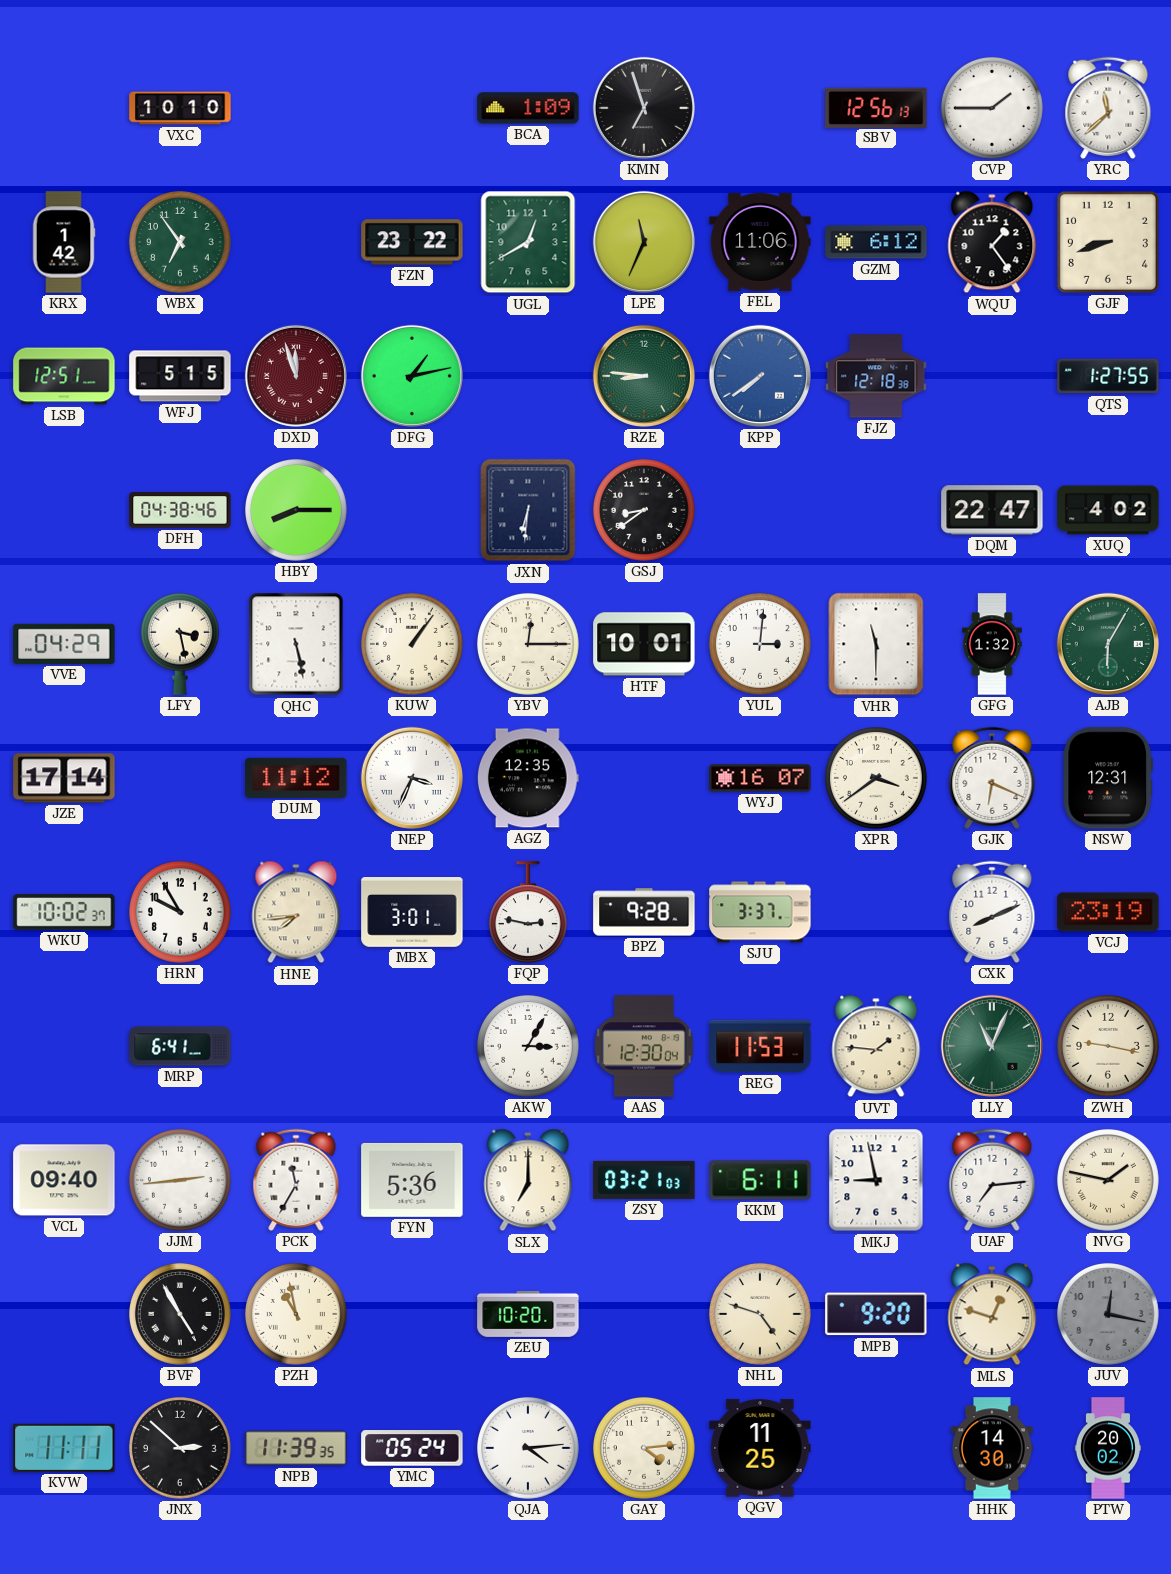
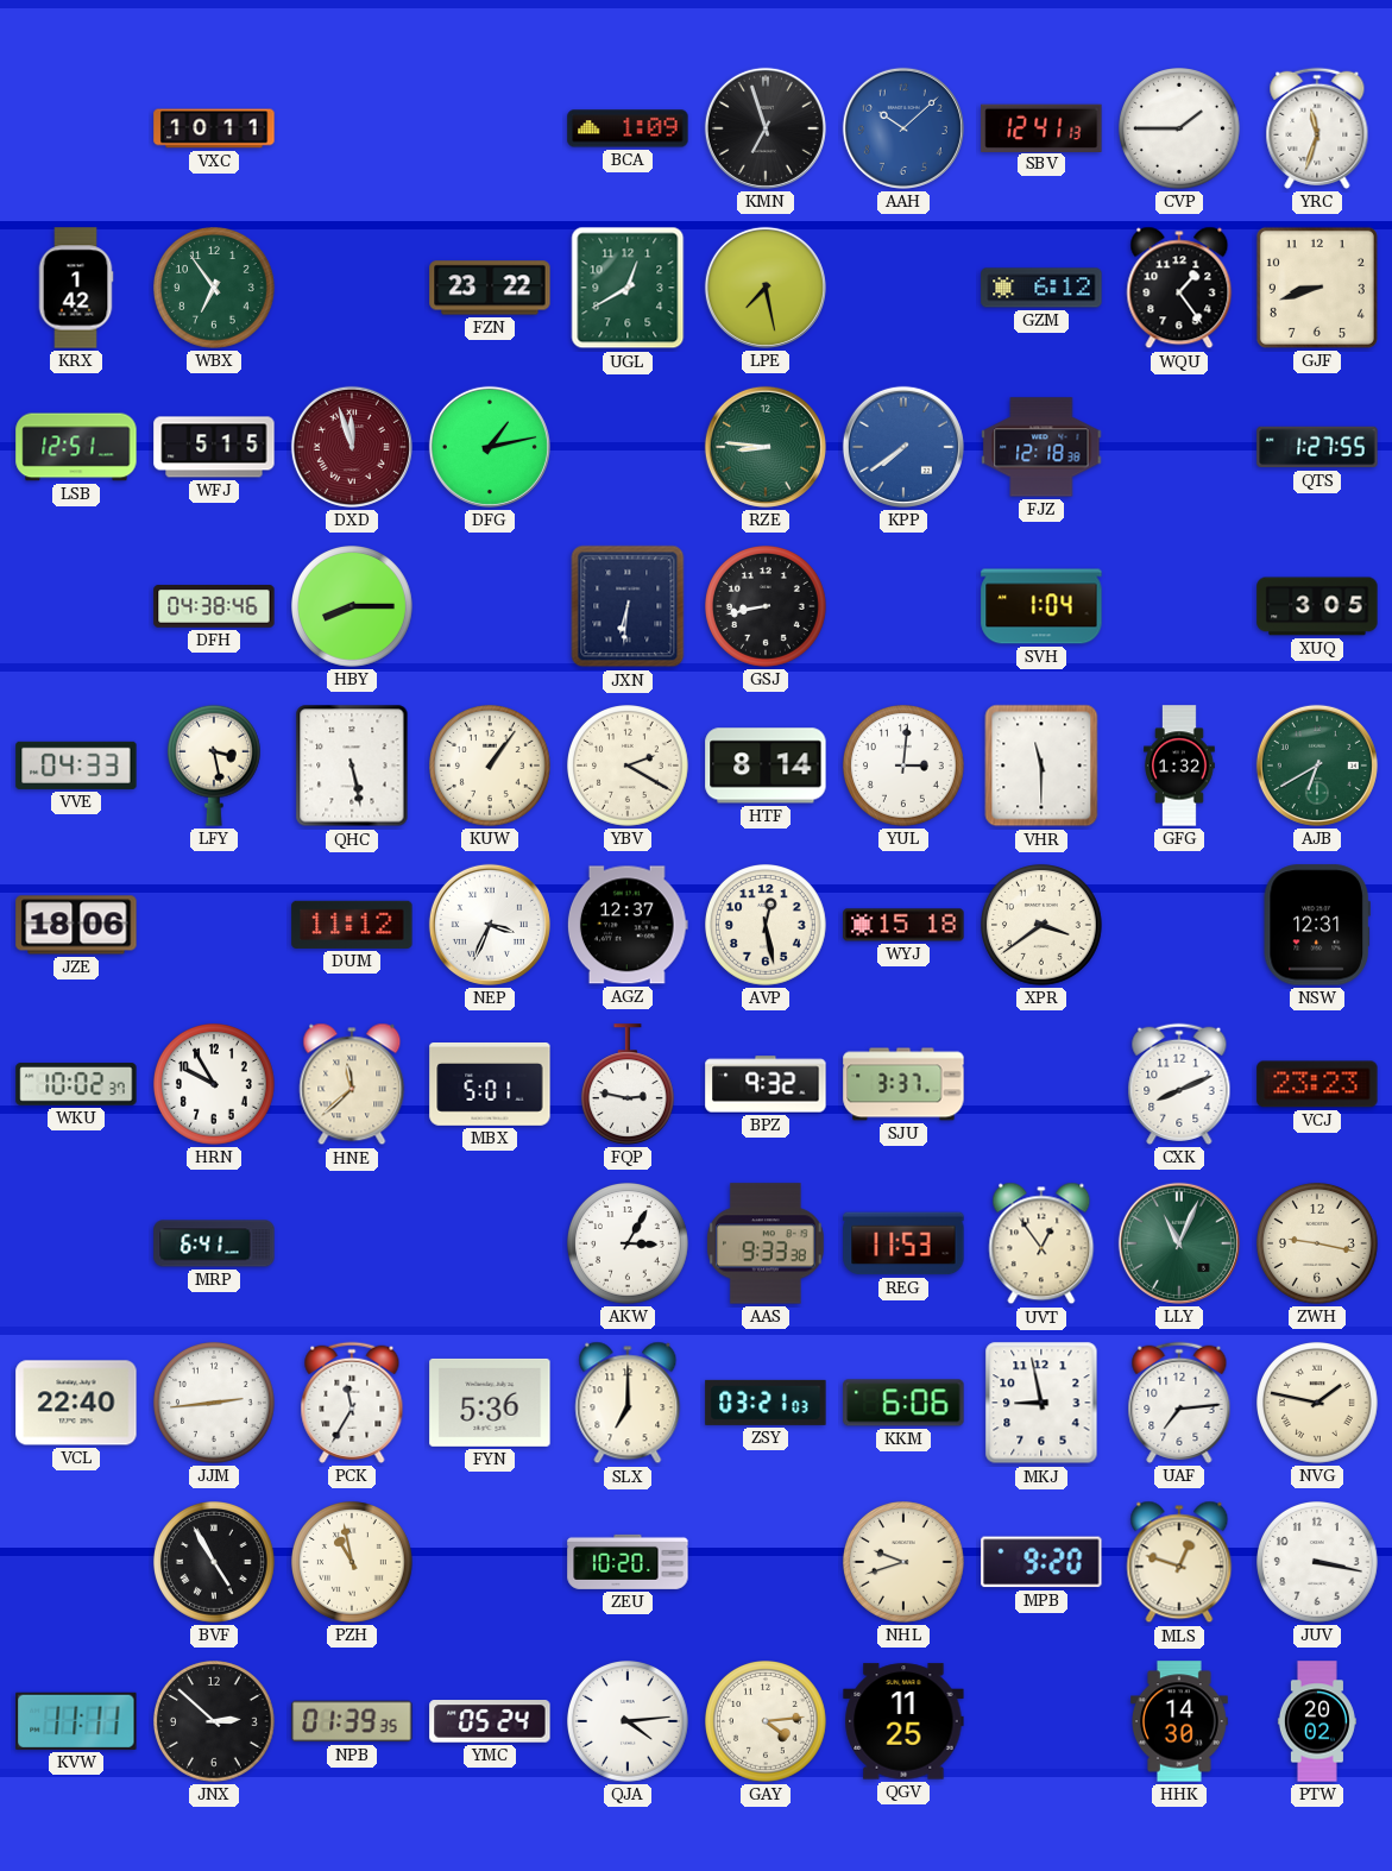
VXC: 10:10 -> 10:11
AAH: none -> 10:08
SBV: 12:56 -> 12:41
YRC: 11:38 -> 11:33
LPE: 11:34 -> 7:28
FEL: 11:06 -> none
GSJ: 8:39 -> 8:43
SVH: none -> 1:04
DQM: 22:47 -> none
XUQ: 4:02 -> 3:05
VVE: 04:29 -> 04:33
YBV: 12:15 -> 2:20
HTF: 10:01 -> 8:14
AJB: 6:05 -> 6:40
JZE: 17:14 -> 18:06
AGZ: 12:35 -> 12:37
AVP: none -> 12:28
WYJ: 16:07 -> 15:18
GJK: 6:19 -> none
HNE: 7:44 -> 11:38
MBX: 3:01 -> 5:01
BPZ: 9:28 -> 9:32
VCJ: 23:19 -> 23:23
AAS: 12:30 -> 9:33
UVT: 1:46 -> 12:54
VCL: 09:40 -> 22:40
KKM: 6:11 -> 6:06
NHL: 4:48 -> 9:42
JUV: 12:17 -> 3:17
JUV dial: grey -> white
NPB: 11:39 -> 01:39
